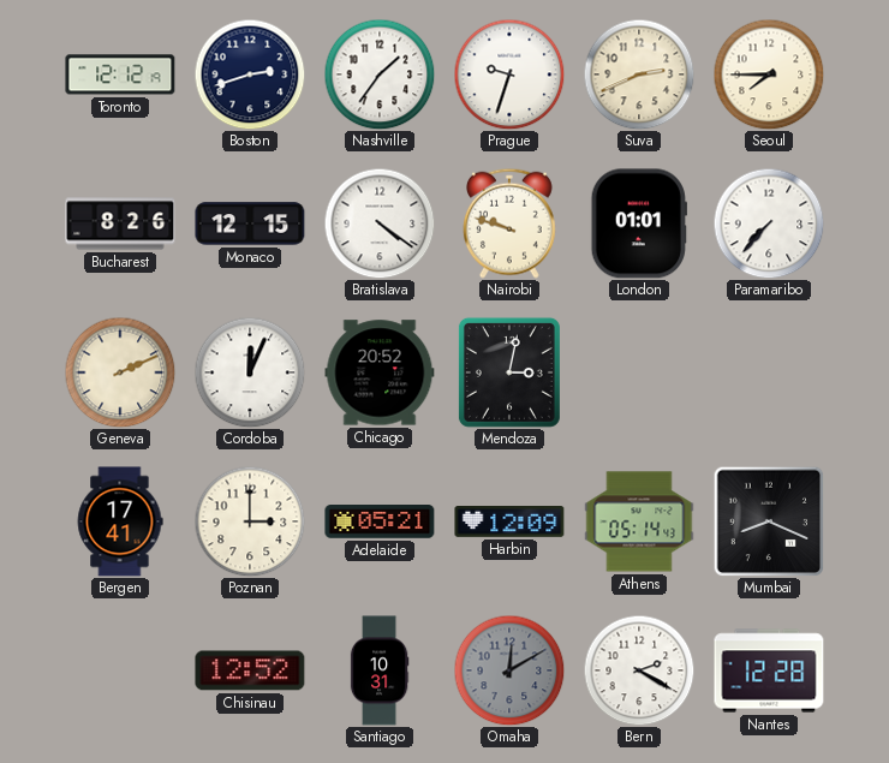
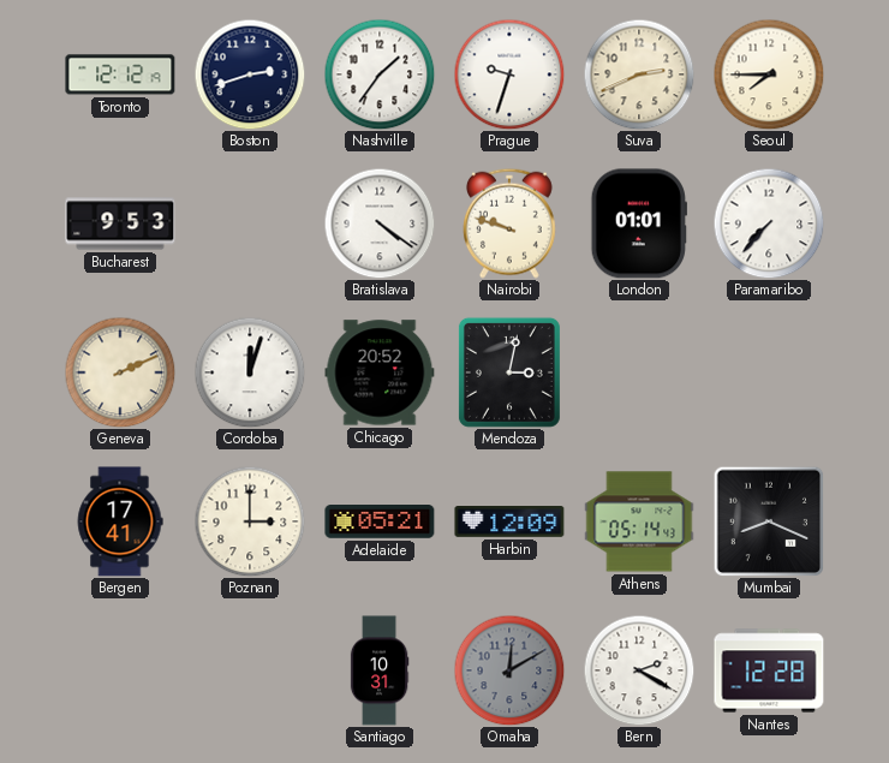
Bucharest: 8:26 -> 9:53
Monaco: 12:15 -> none
Cordoba: 12:04 -> 12:03
Chisinau: 12:52 -> none
